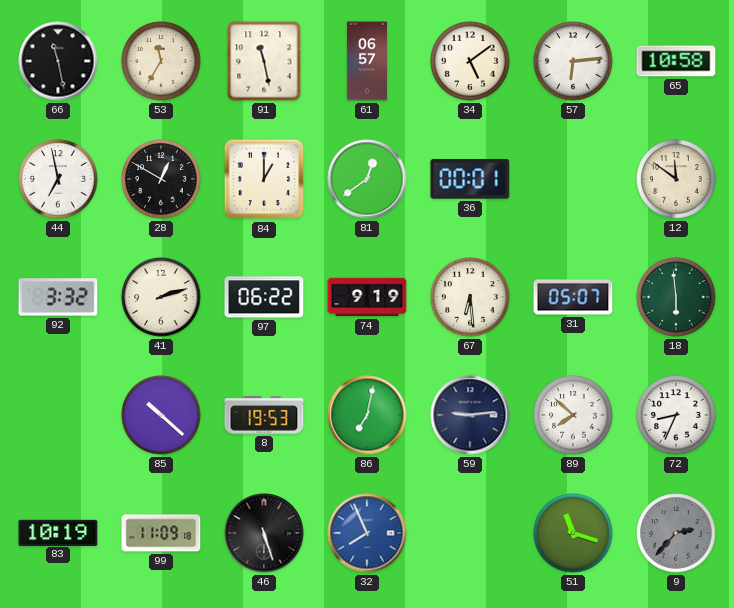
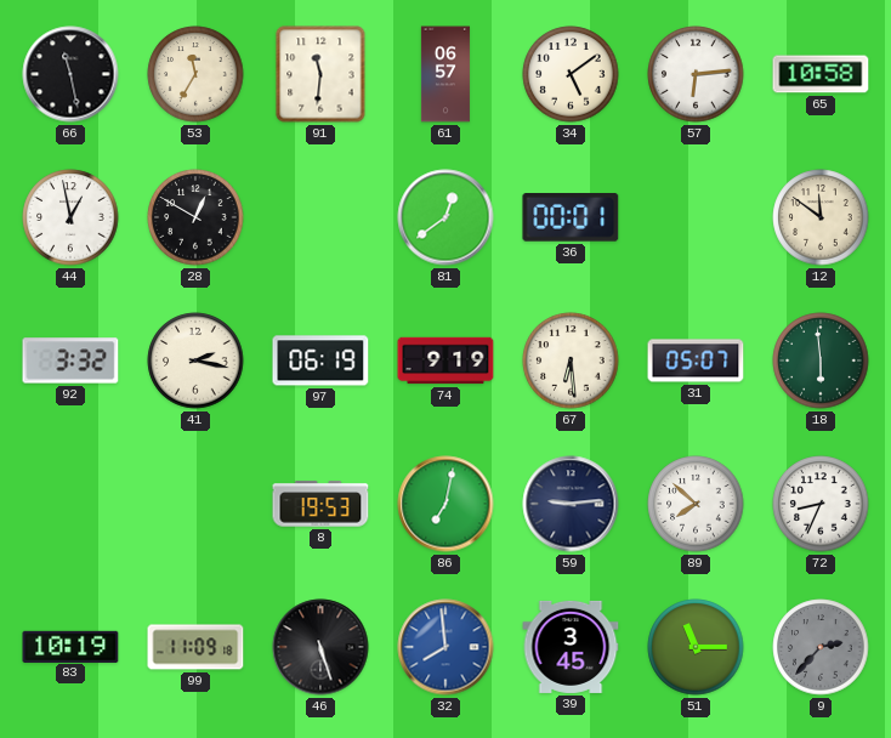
91: 11:28 -> 11:31
44: 6:58 -> 12:58
84: 1:00 -> none
41: 2:12 -> 2:17
97: 06:22 -> 06:19
85: 10:22 -> none
32: 7:56 -> 7:59
39: none -> 3:45
51: 11:18 -> 11:15
